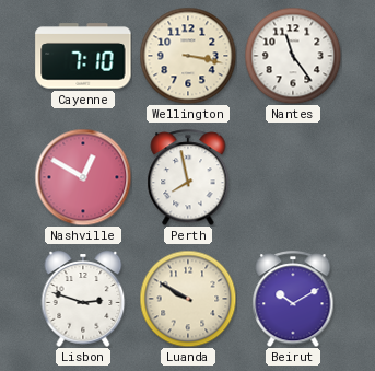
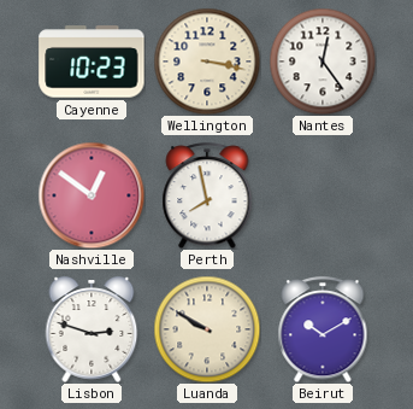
Cayenne: 7:10 -> 10:23
Nantes: 11:24 -> 12:24
Nashville: 12:50 -> 12:51
